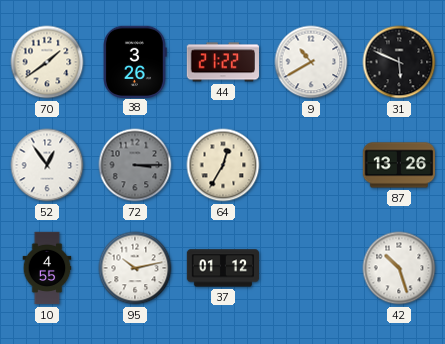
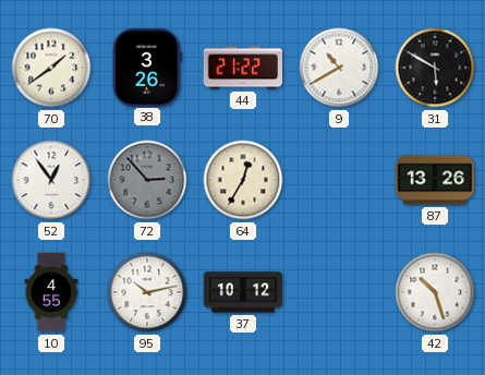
31: 5:49 -> 5:50
72: 3:15 -> 2:53
37: 01:12 -> 10:12
